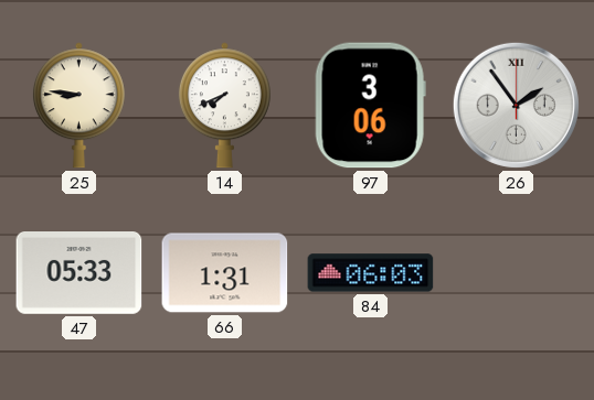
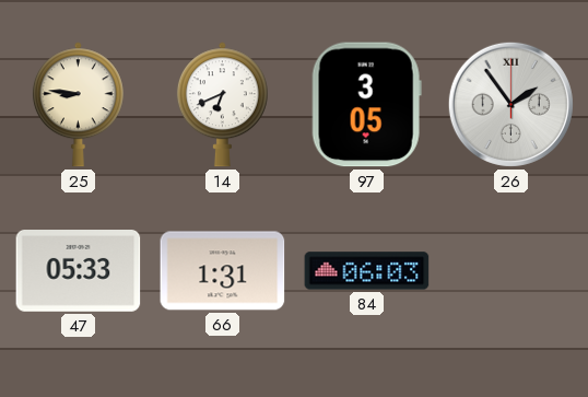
14: 7:41 -> 6:41
97: 3:06 -> 3:05
